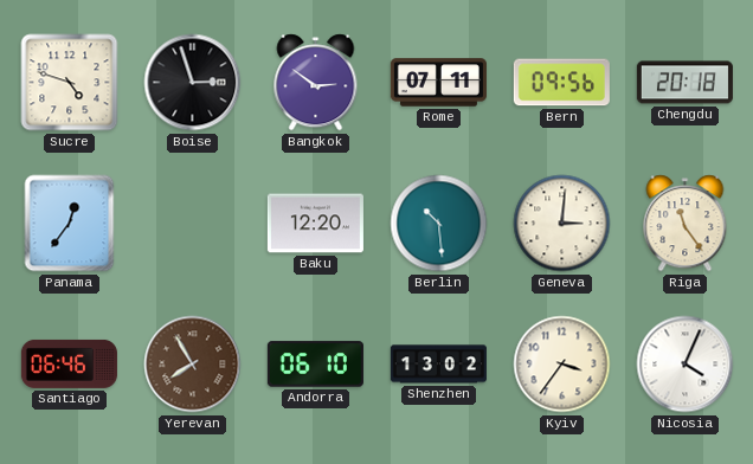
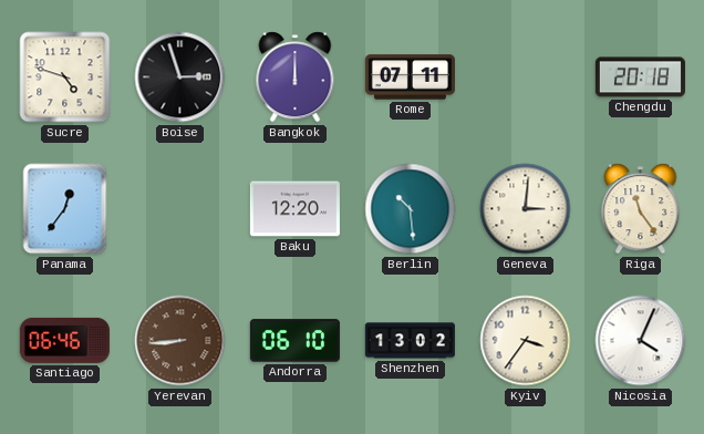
Bangkok: 2:51 -> 12:00
Bern: 09:56 -> none
Yerevan: 7:55 -> 8:44
